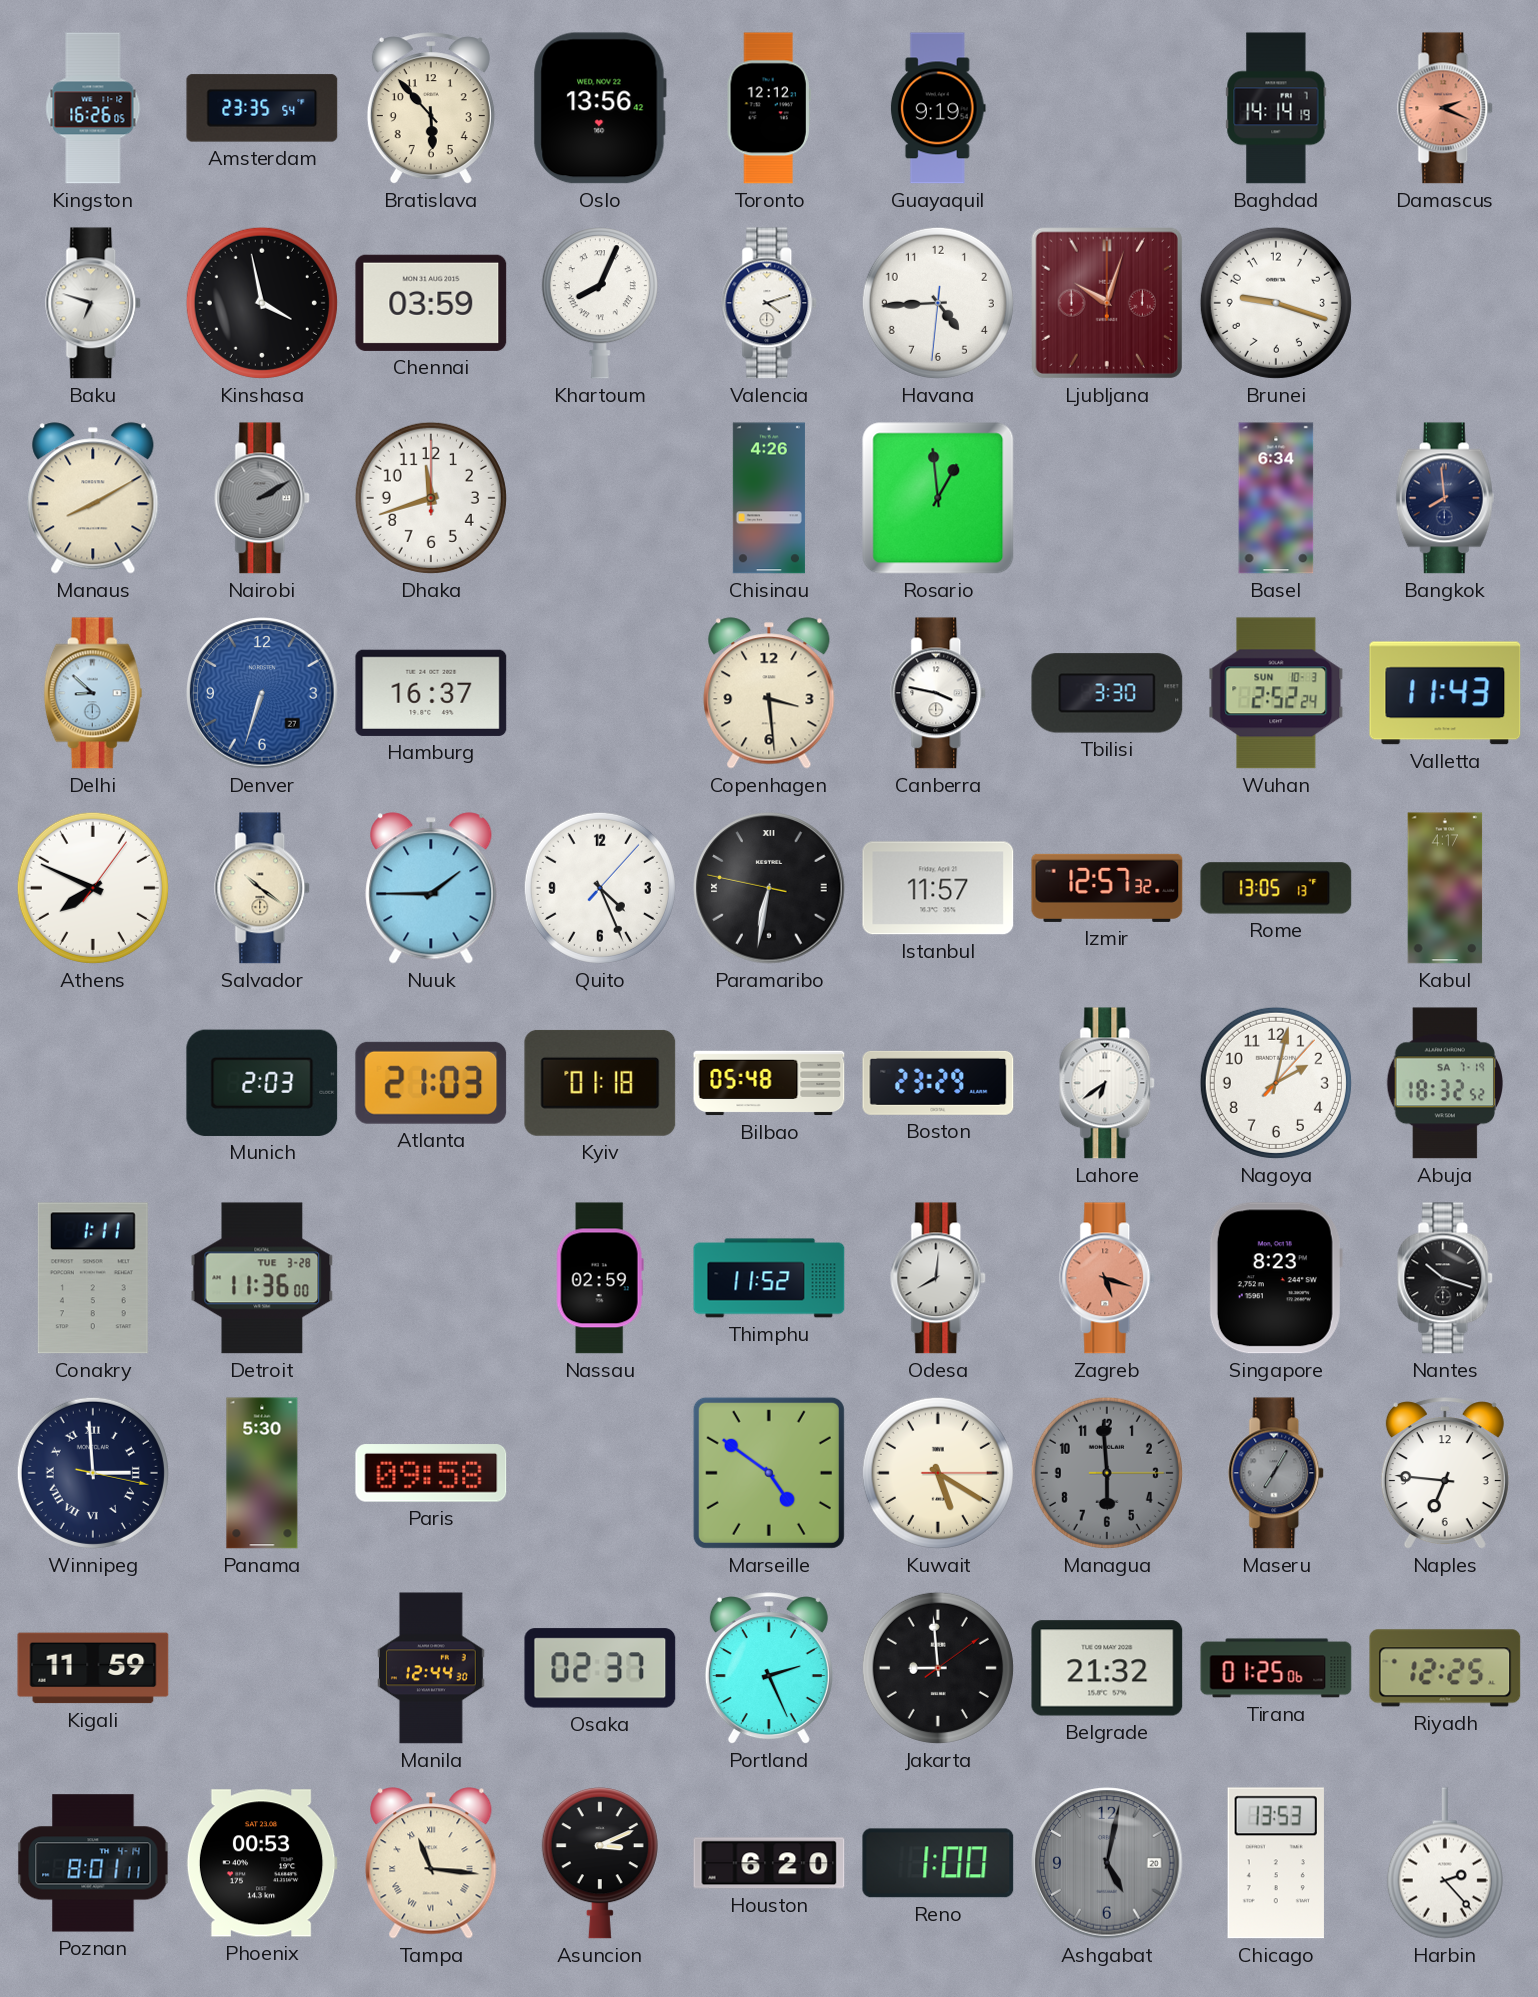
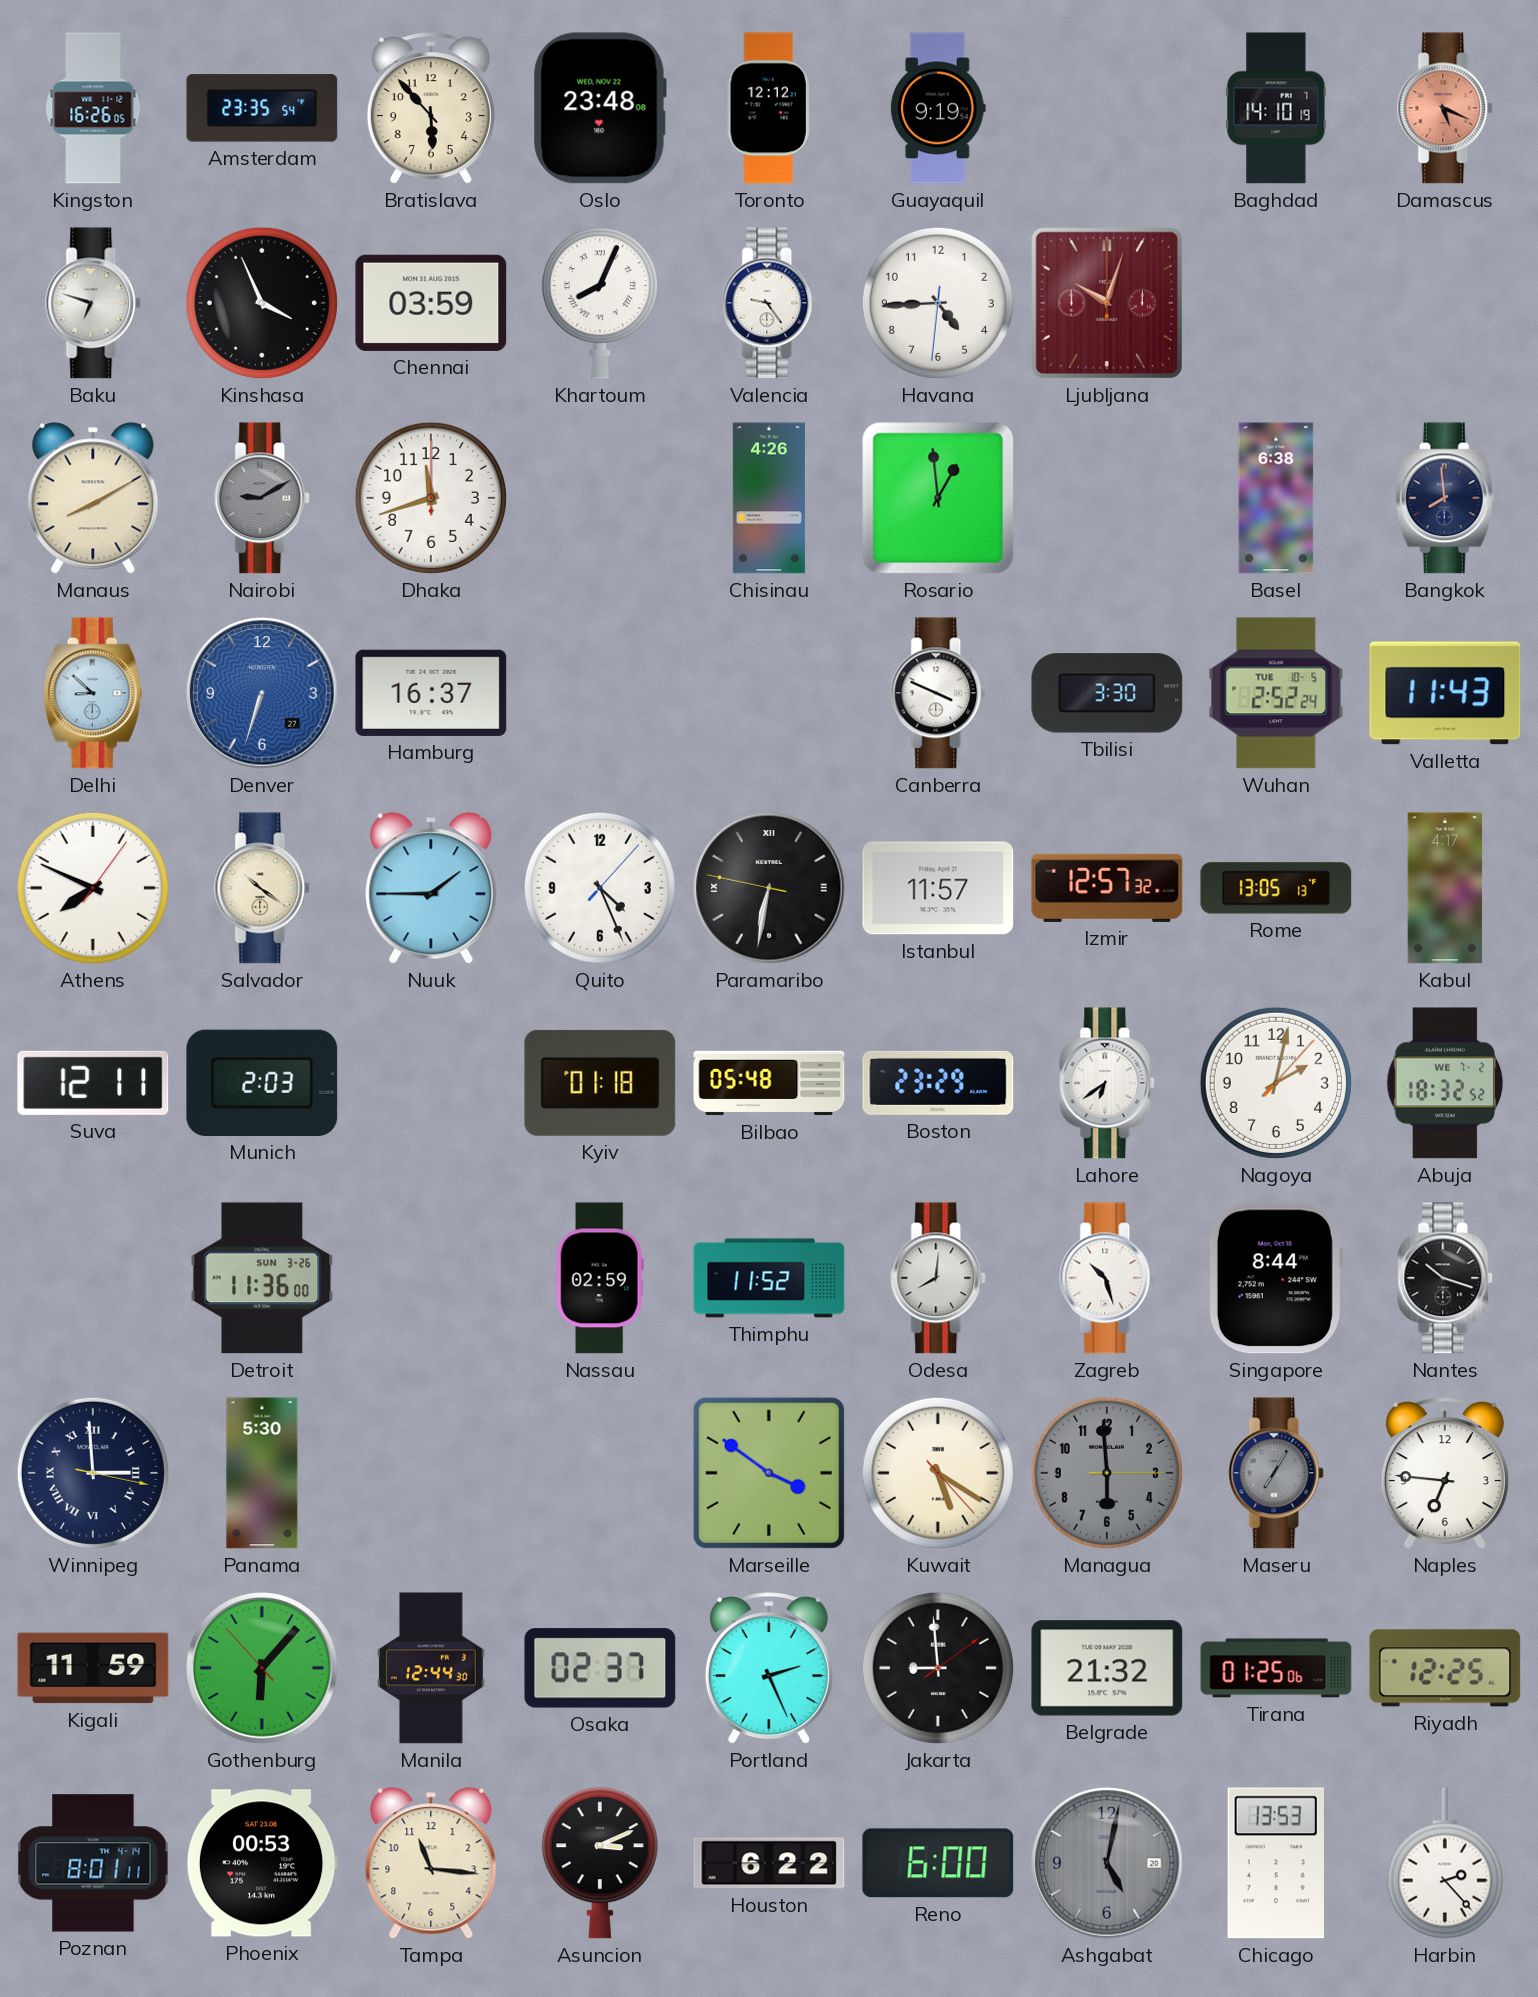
Oslo: 13:56 -> 23:48
Baghdad: 14:14 -> 14:10
Damascus: 2:19 -> 5:19
Kinshasa: 3:58 -> 3:56
Valencia: 4:12 -> 9:24
Brunei: 9:18 -> none
Nairobi: 2:10 -> 9:10
Basel: 6:34 -> 6:38
Copenhagen: 3:29 -> none
Canberra: 3:47 -> 3:49
Wuhan date: SUN 10-3 -> TUE 10-5
Suva: none -> 12:11
Atlanta: 21:03 -> none
Abuja date: SA 7-19 -> WE 7-2
Conakry: 1:11 -> none
Detroit date: TUE 3-28 -> SUN 3-26
Zagreb: 5:18 -> 10:27
Zagreb dial: salmon -> white
Singapore: 8:23 -> 8:44
Paris: 09:58 -> none
Marseille: 4:51 -> 3:51
Kuwait: 5:20:15 -> 5:20:23
Gothenburg: none -> 6:06
Tampa numerals: Roman -> Arabic
Houston: 6:20 -> 6:22
Reno: 1:00 -> 6:00
